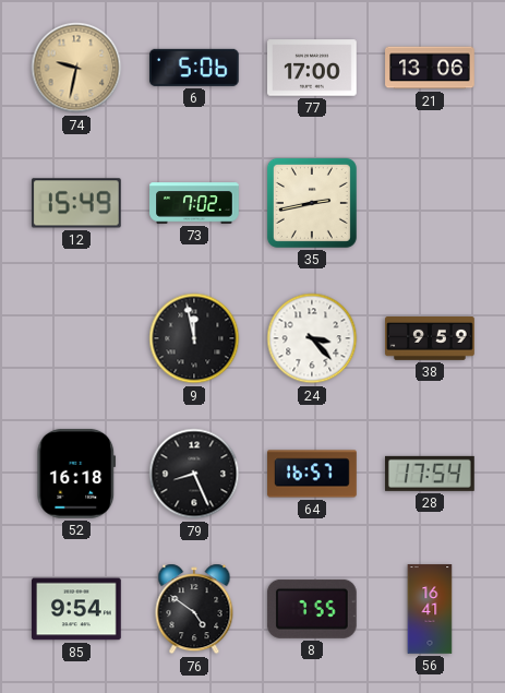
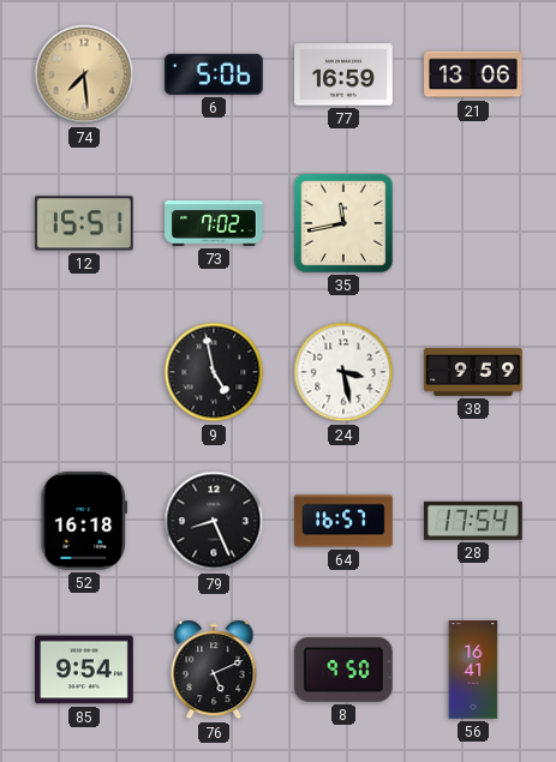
74: 9:32 -> 7:29
77: 17:00 -> 16:59
12: 15:49 -> 15:51
35: 2:43 -> 11:43
9: 11:58 -> 4:58
24: 3:23 -> 3:28
76: 4:51 -> 5:11
8: 7:55 -> 9:50
